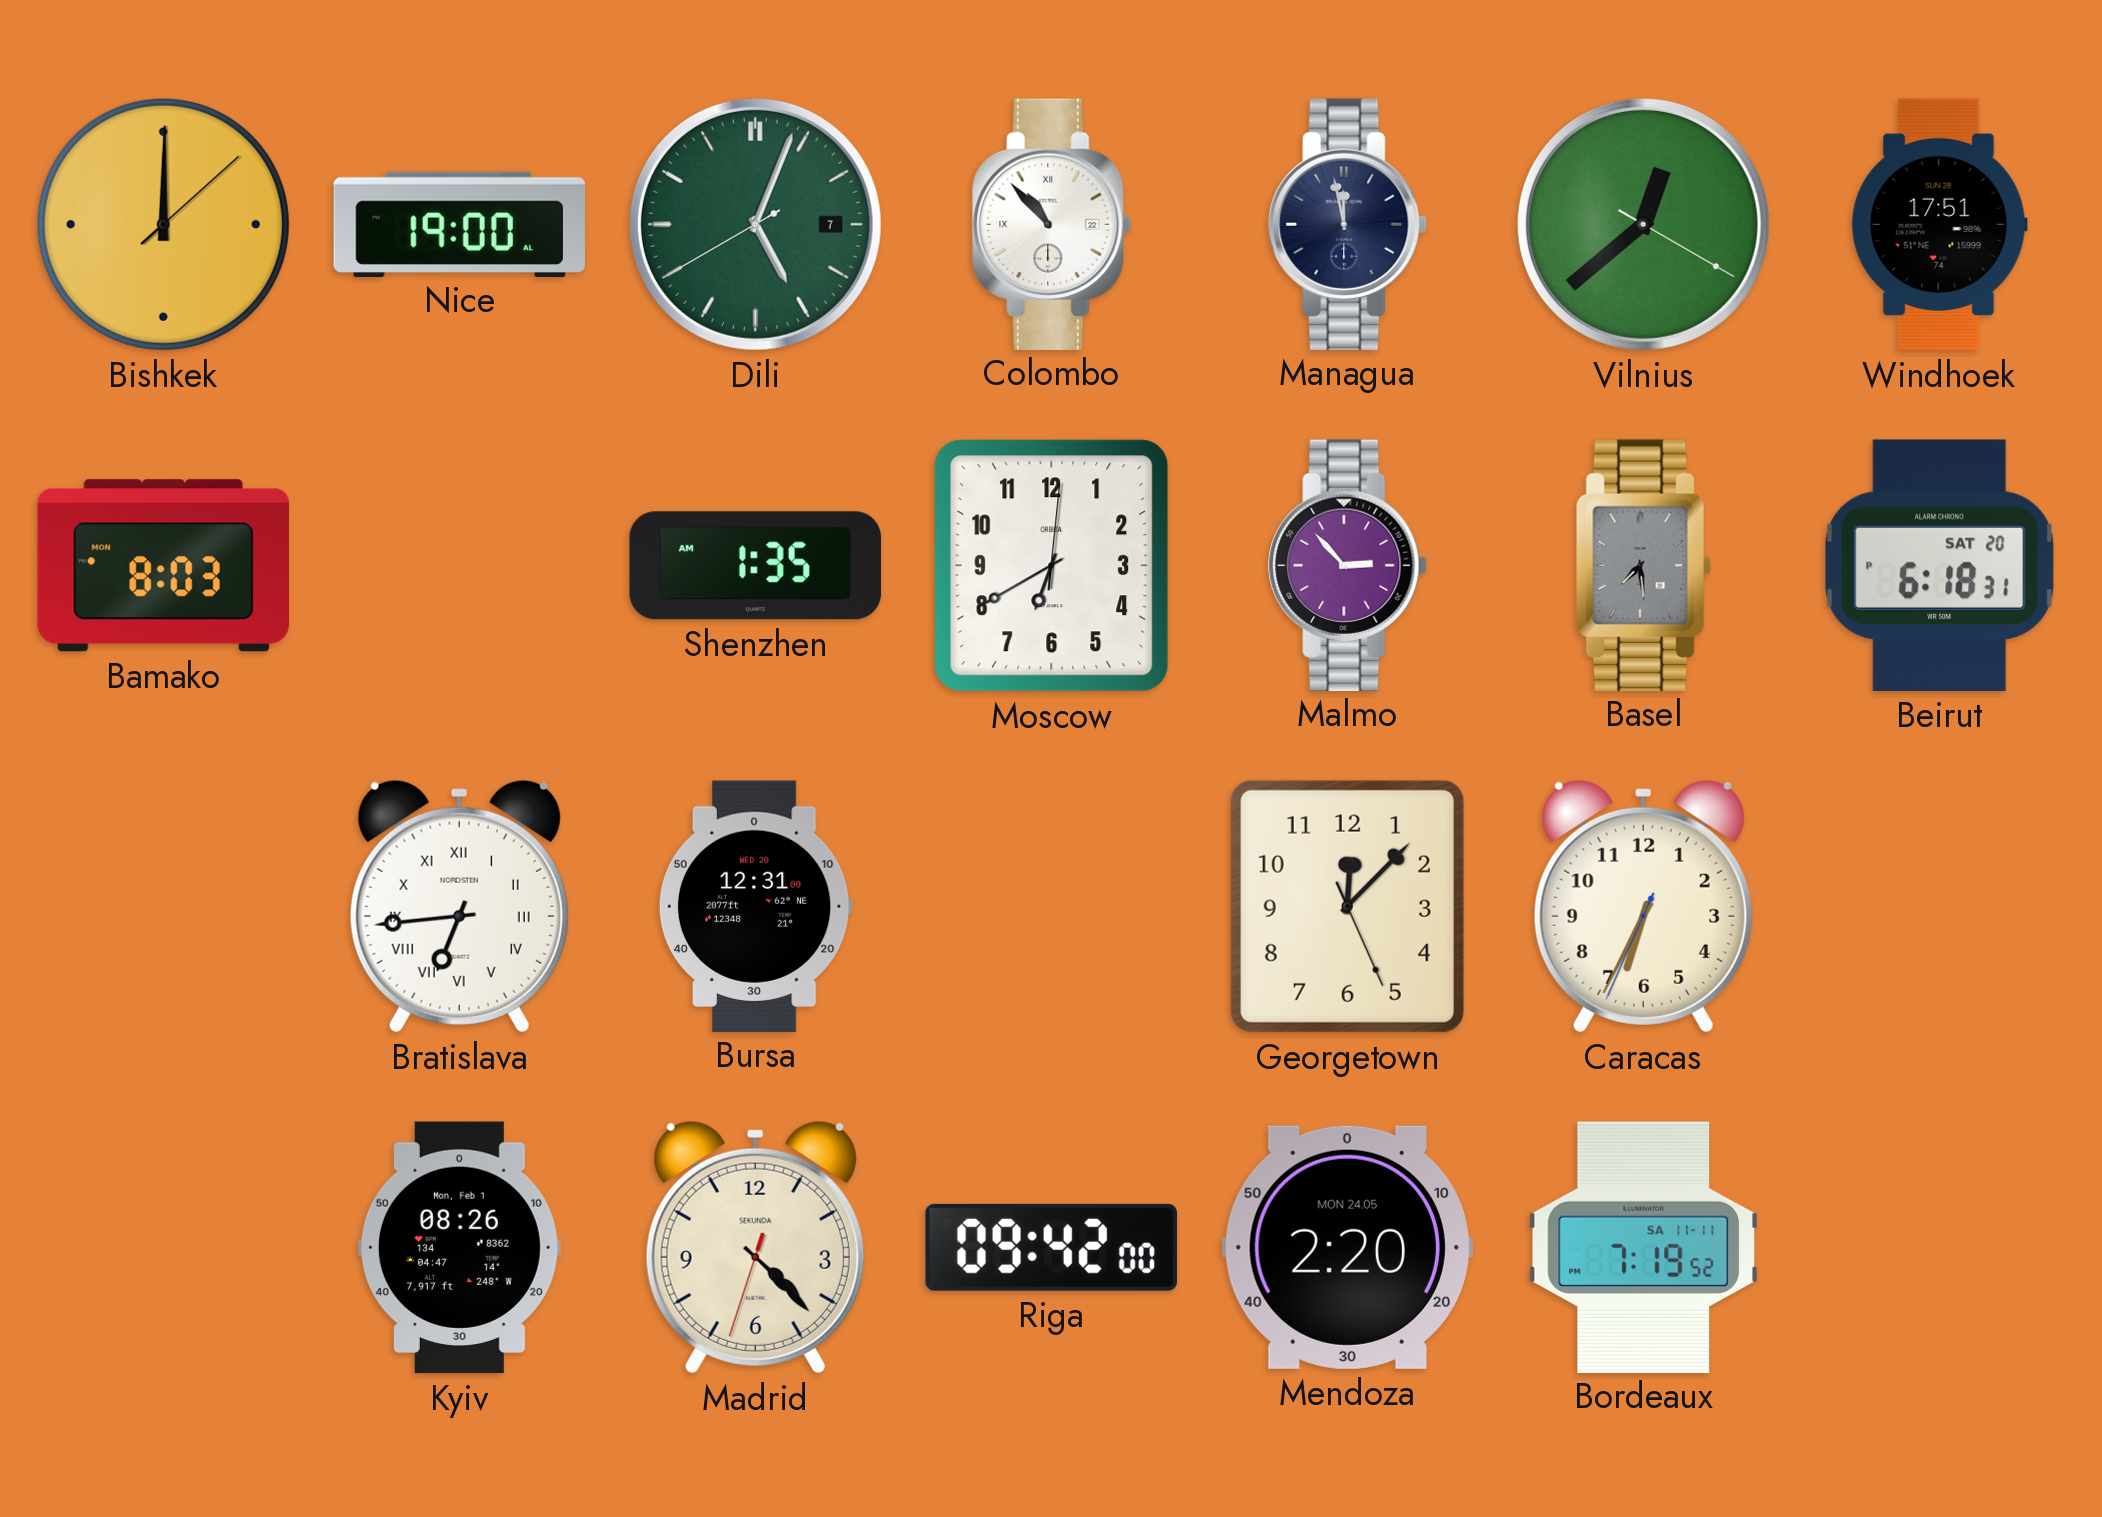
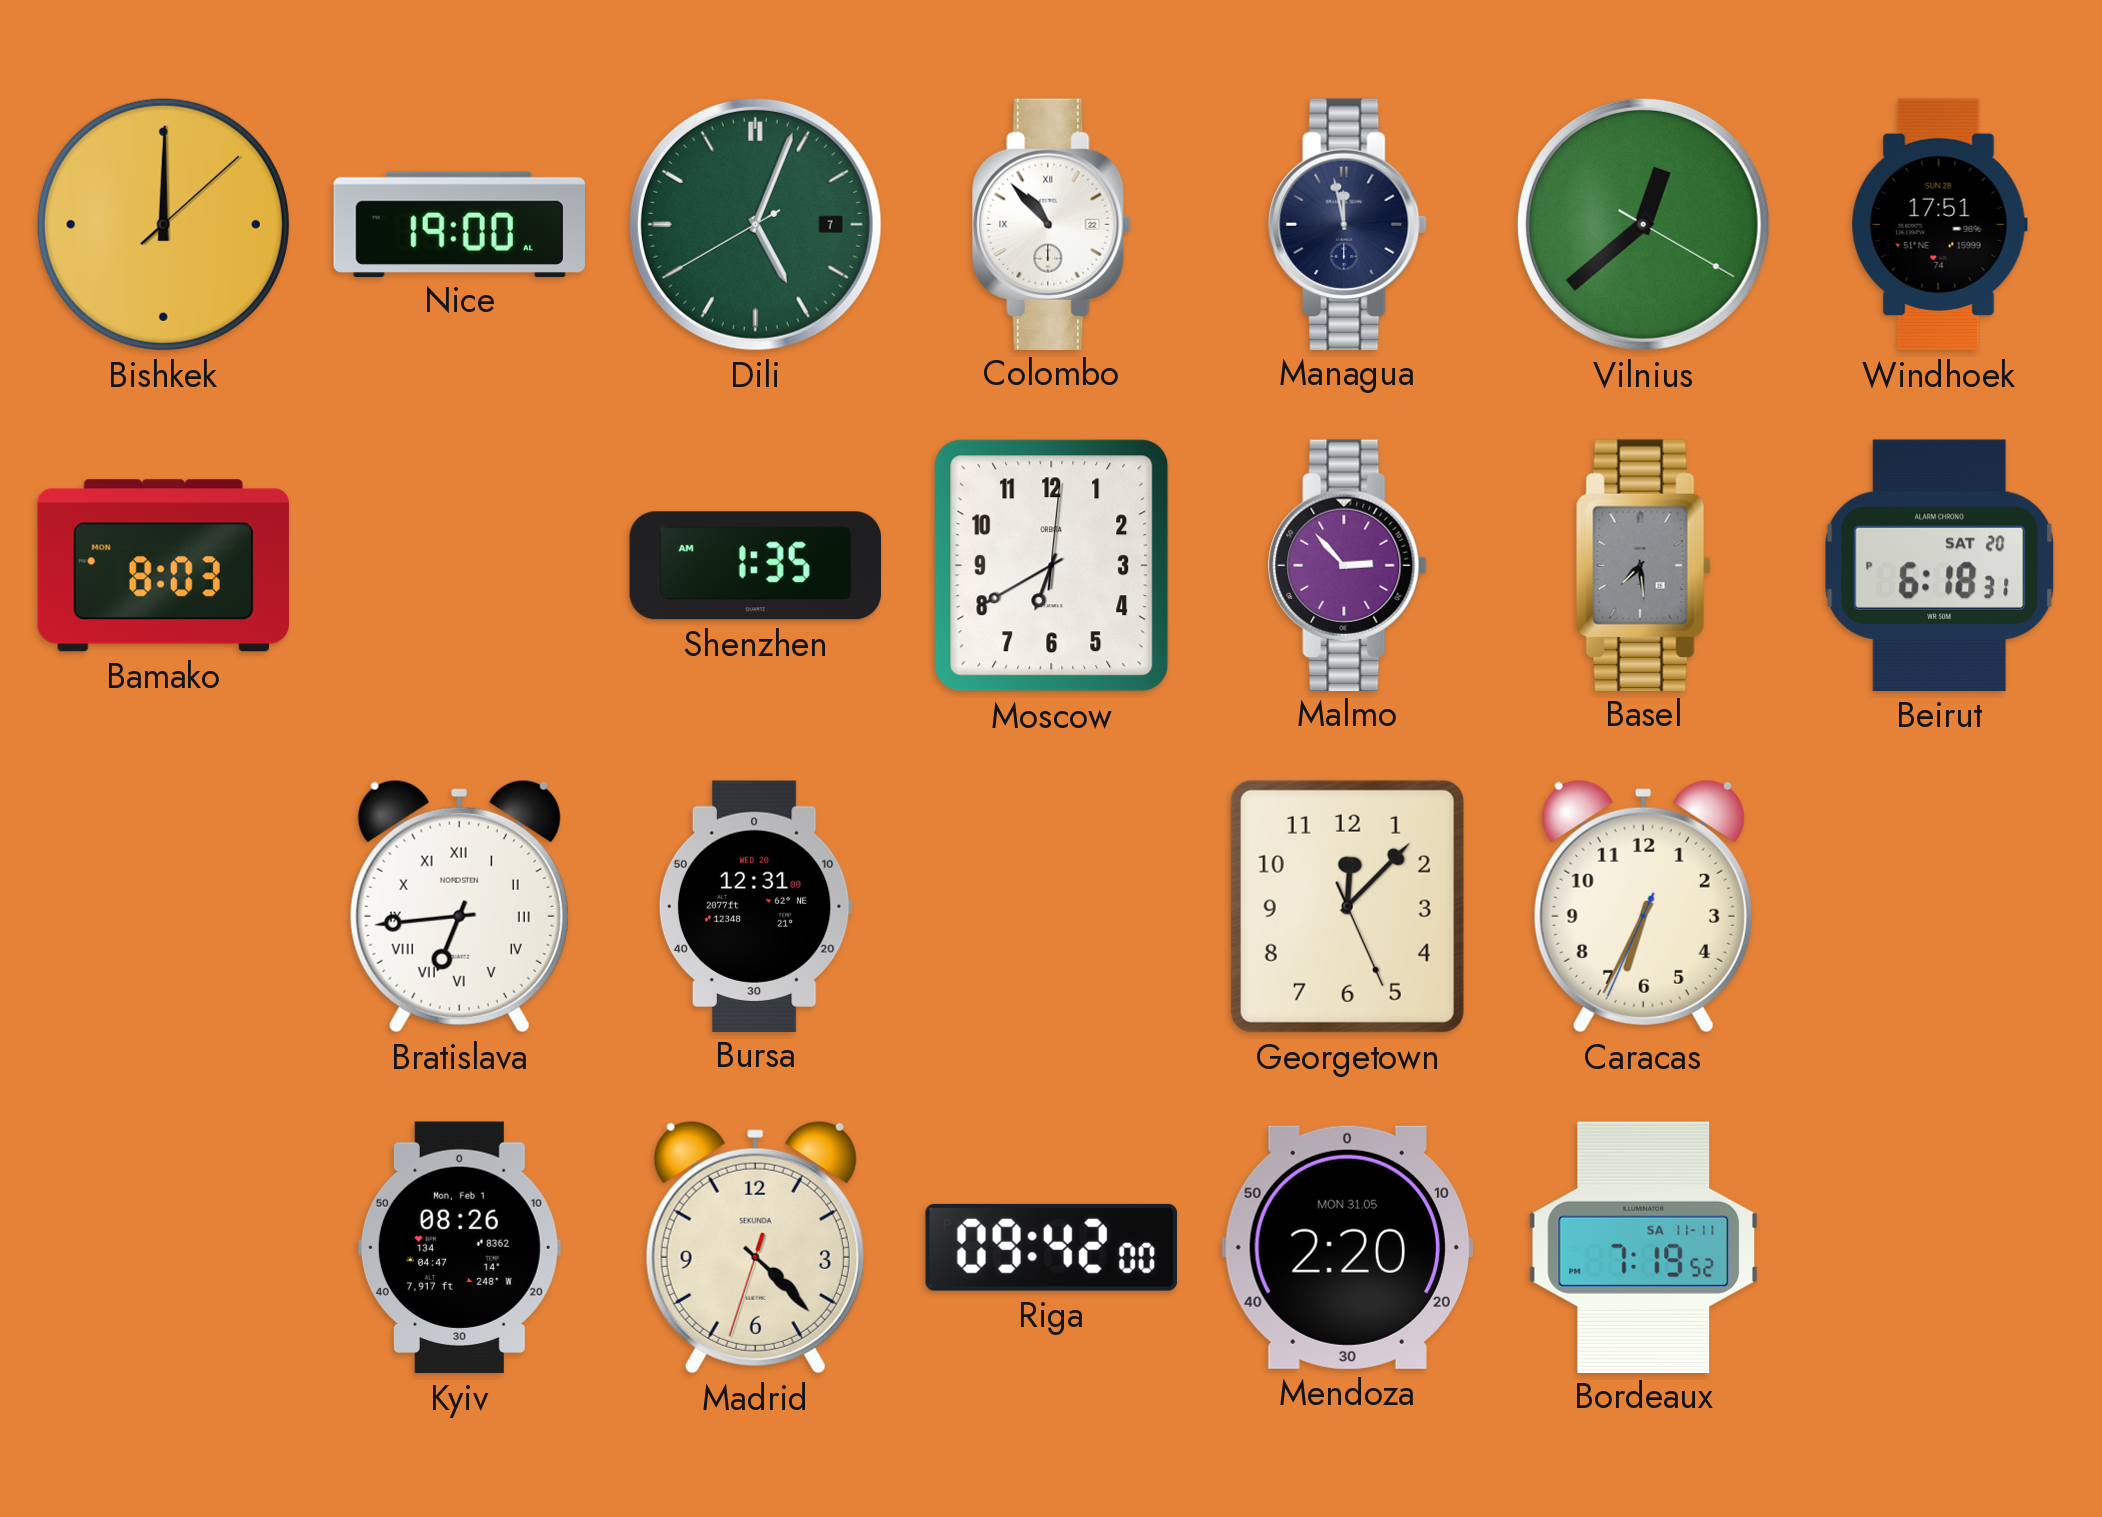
Mendoza date: MON 24.05 -> MON 31.05
